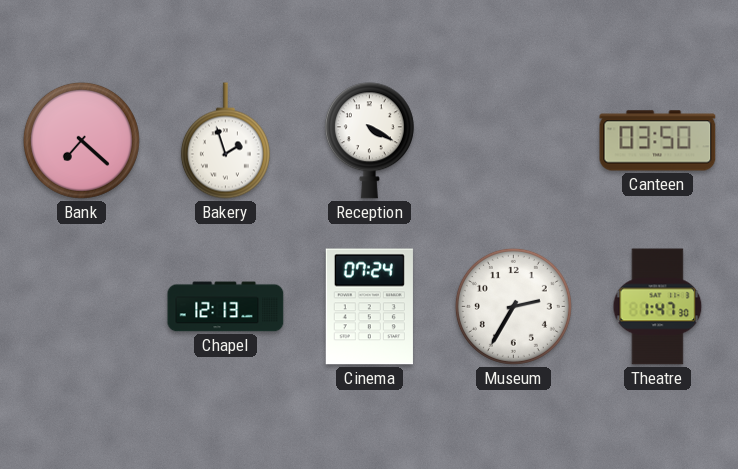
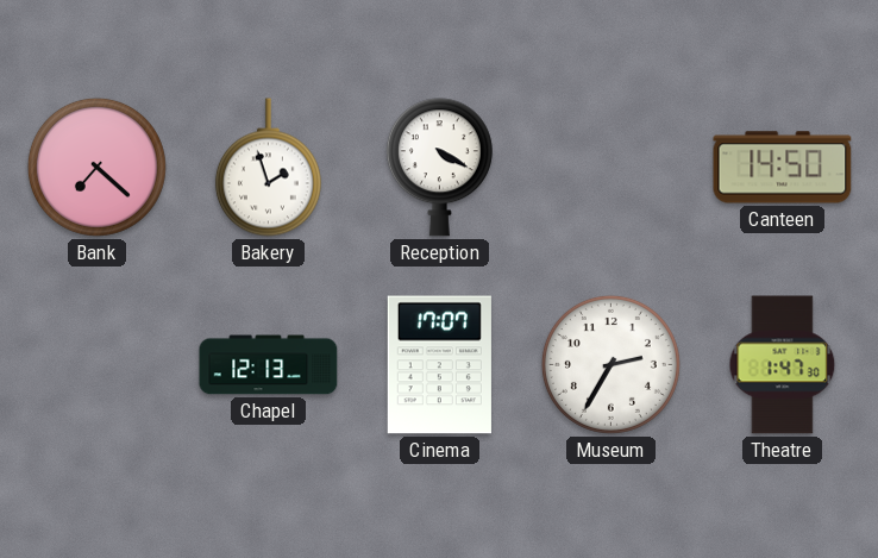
Canteen: 03:50 -> 14:50
Cinema: 07:24 -> 17:07
